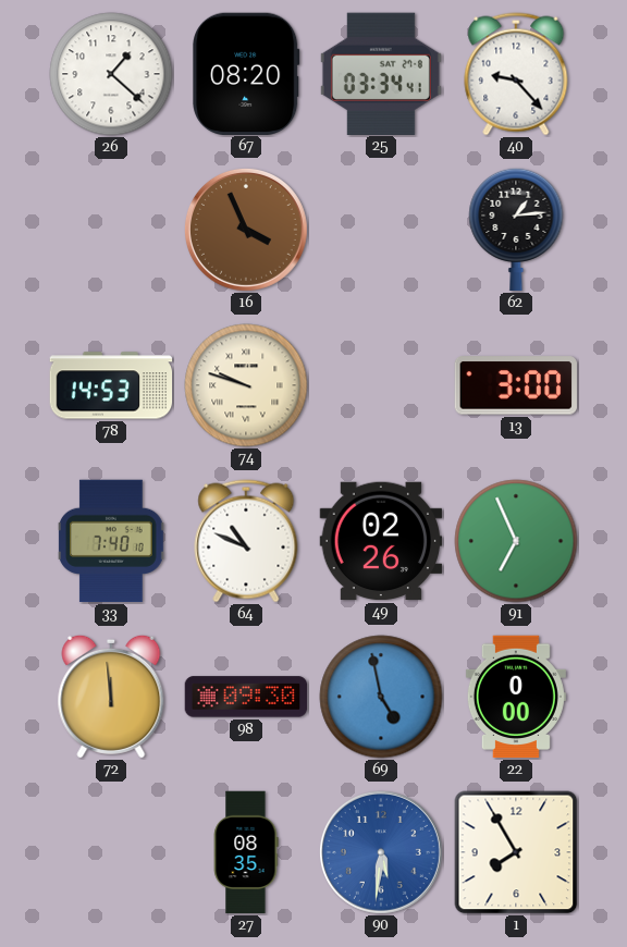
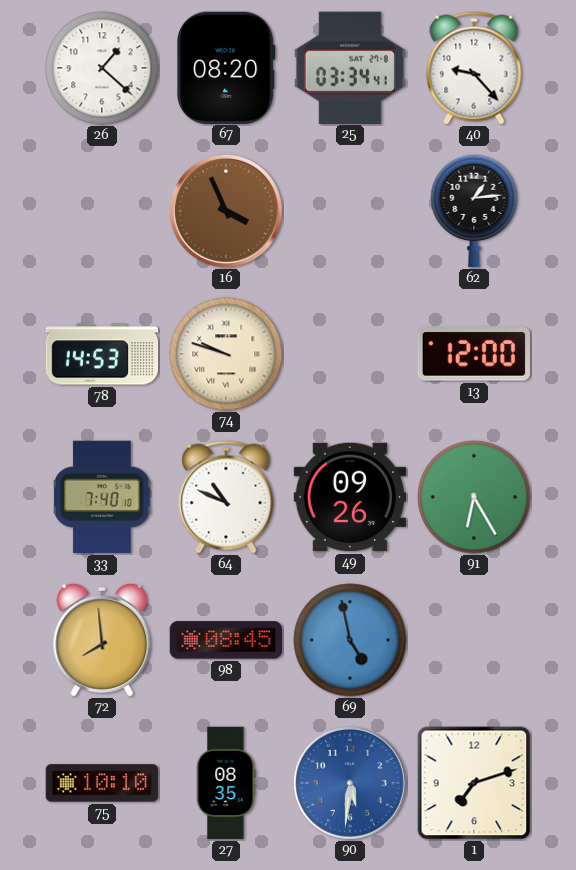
13: 3:00 -> 12:00
49: 02:26 -> 09:26
91: 6:56 -> 6:25
72: 11:59 -> 7:59
98: 09:30 -> 08:45
22: 0:00 -> none
75: none -> 10:10
1: 7:55 -> 7:12
